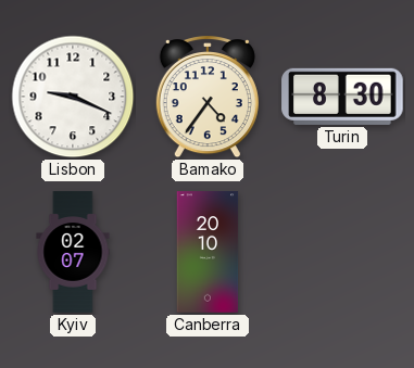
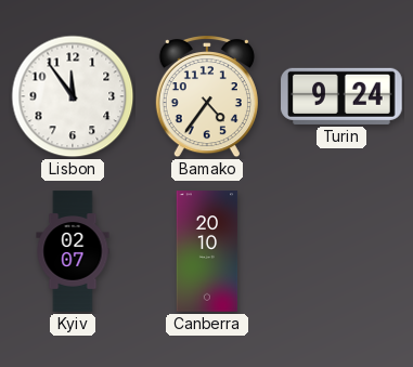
Lisbon: 9:19 -> 11:54
Turin: 8:30 -> 9:24
